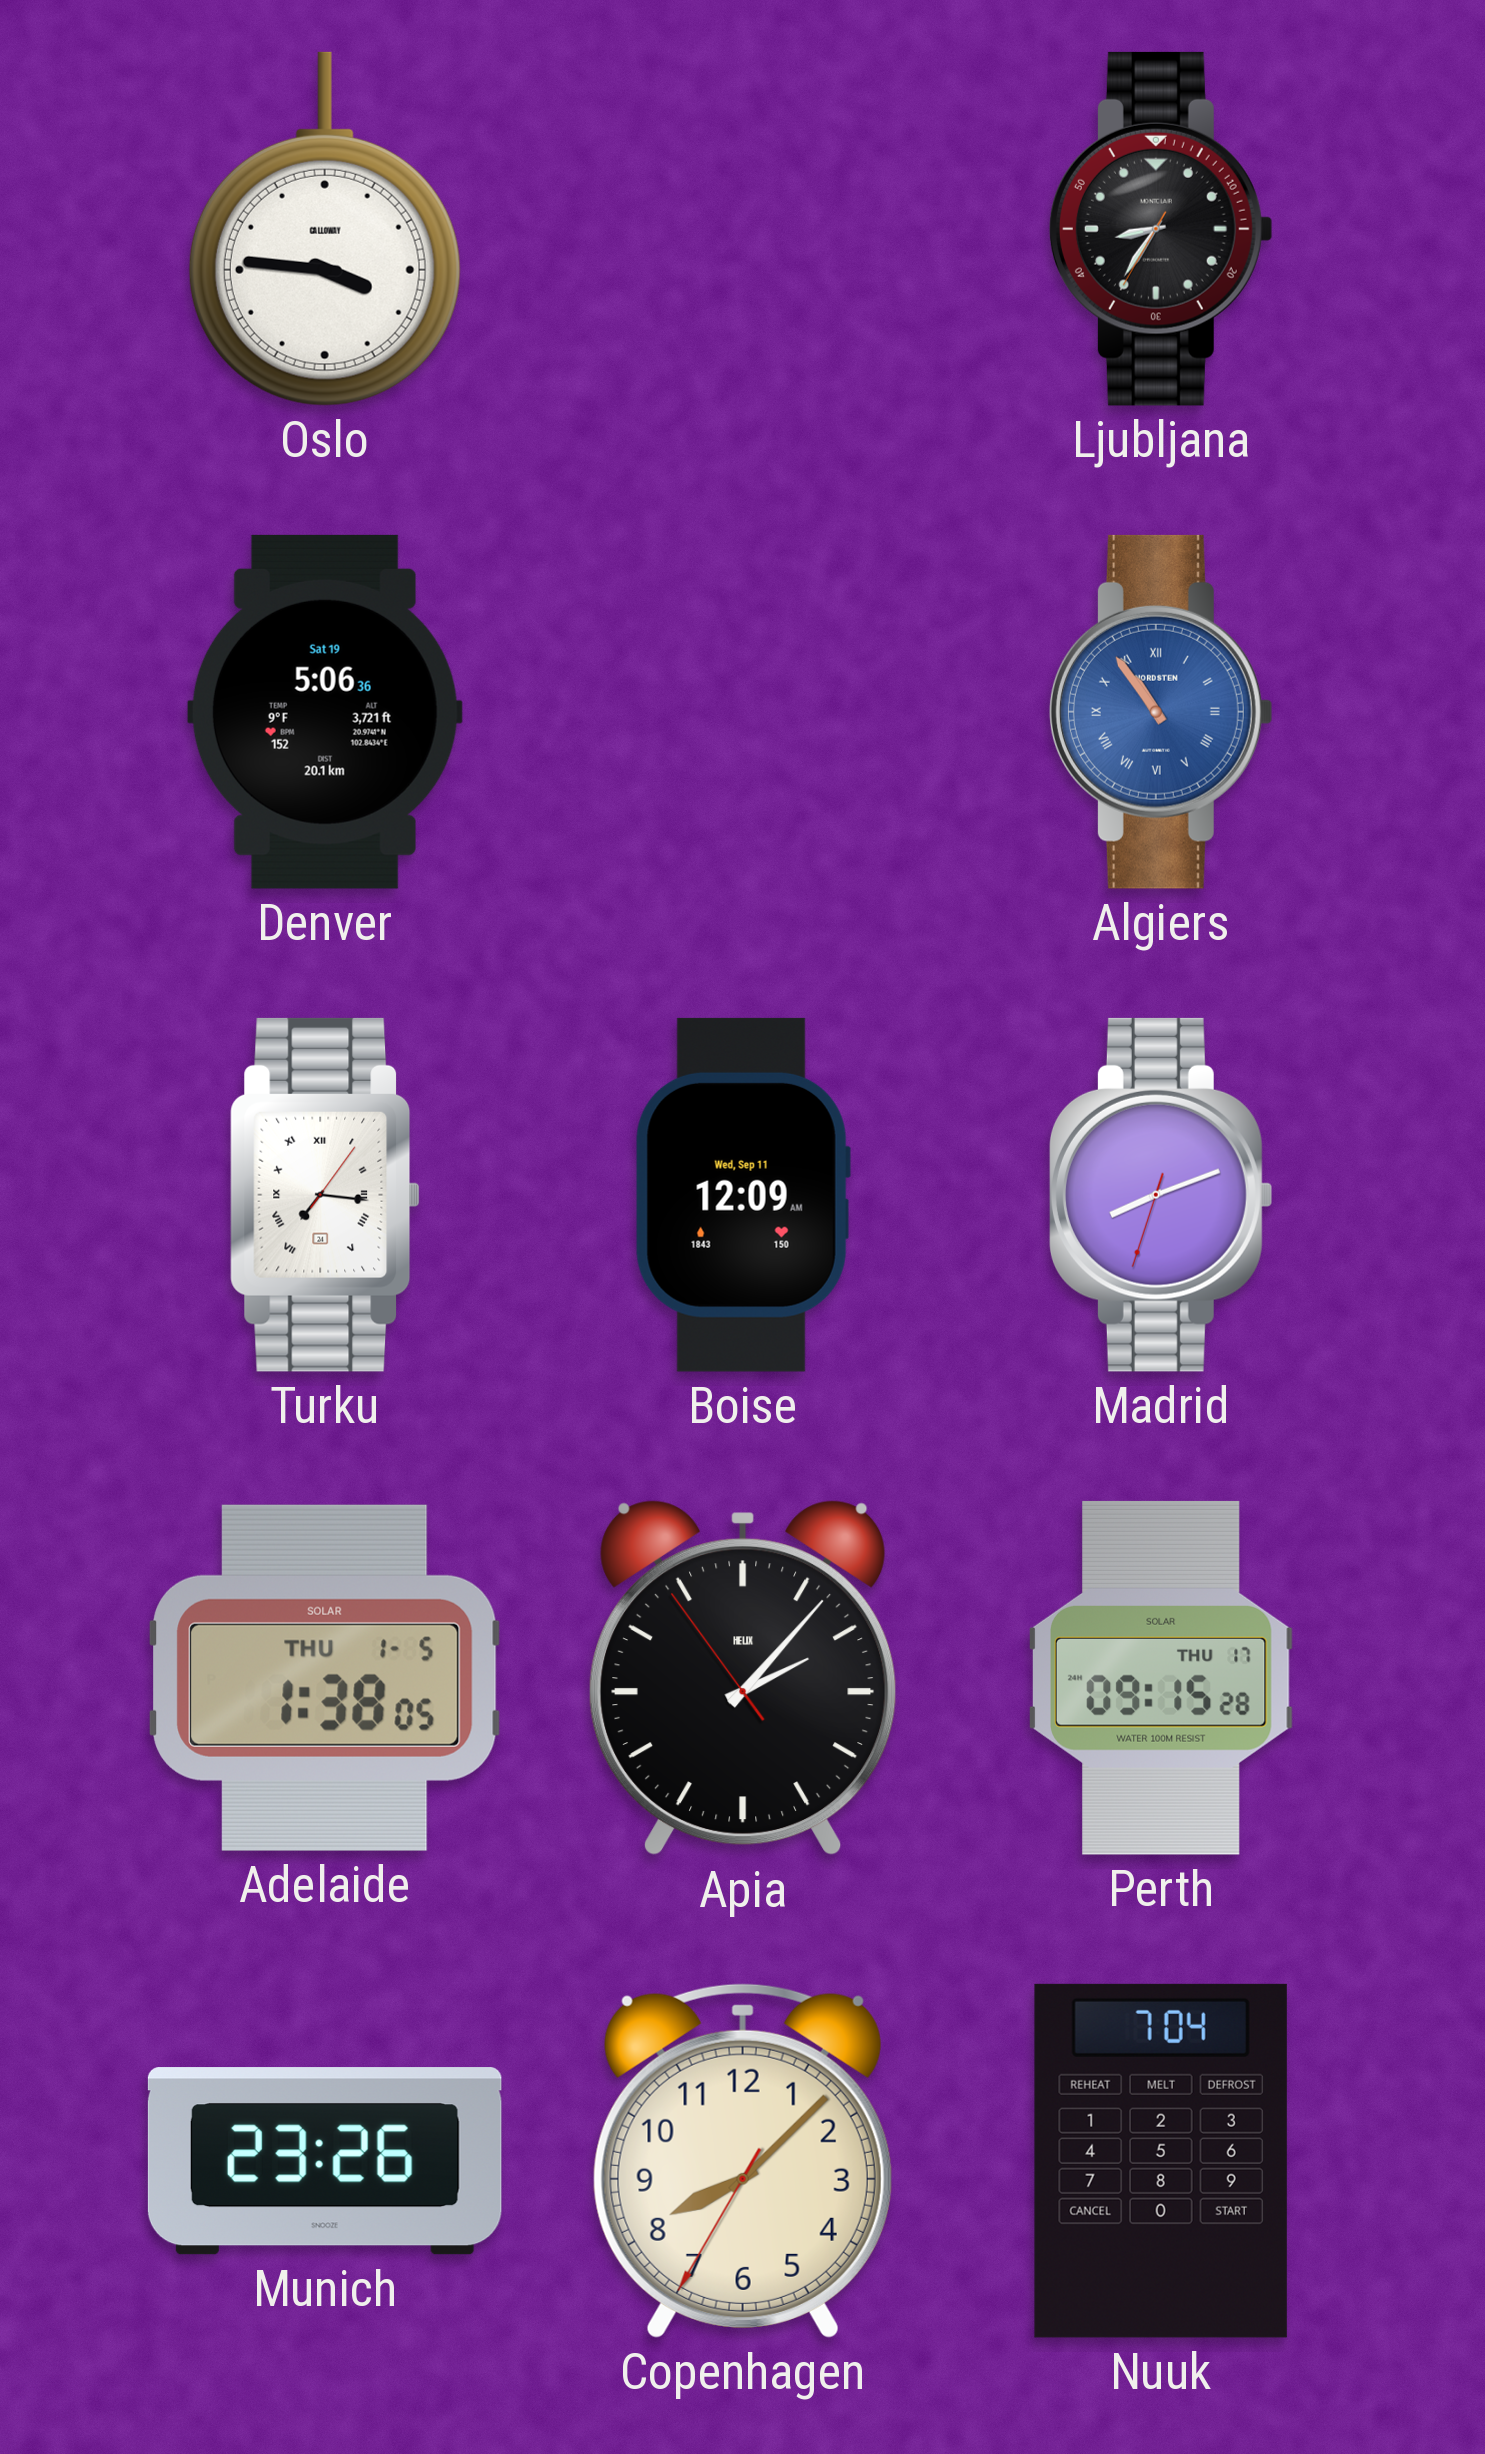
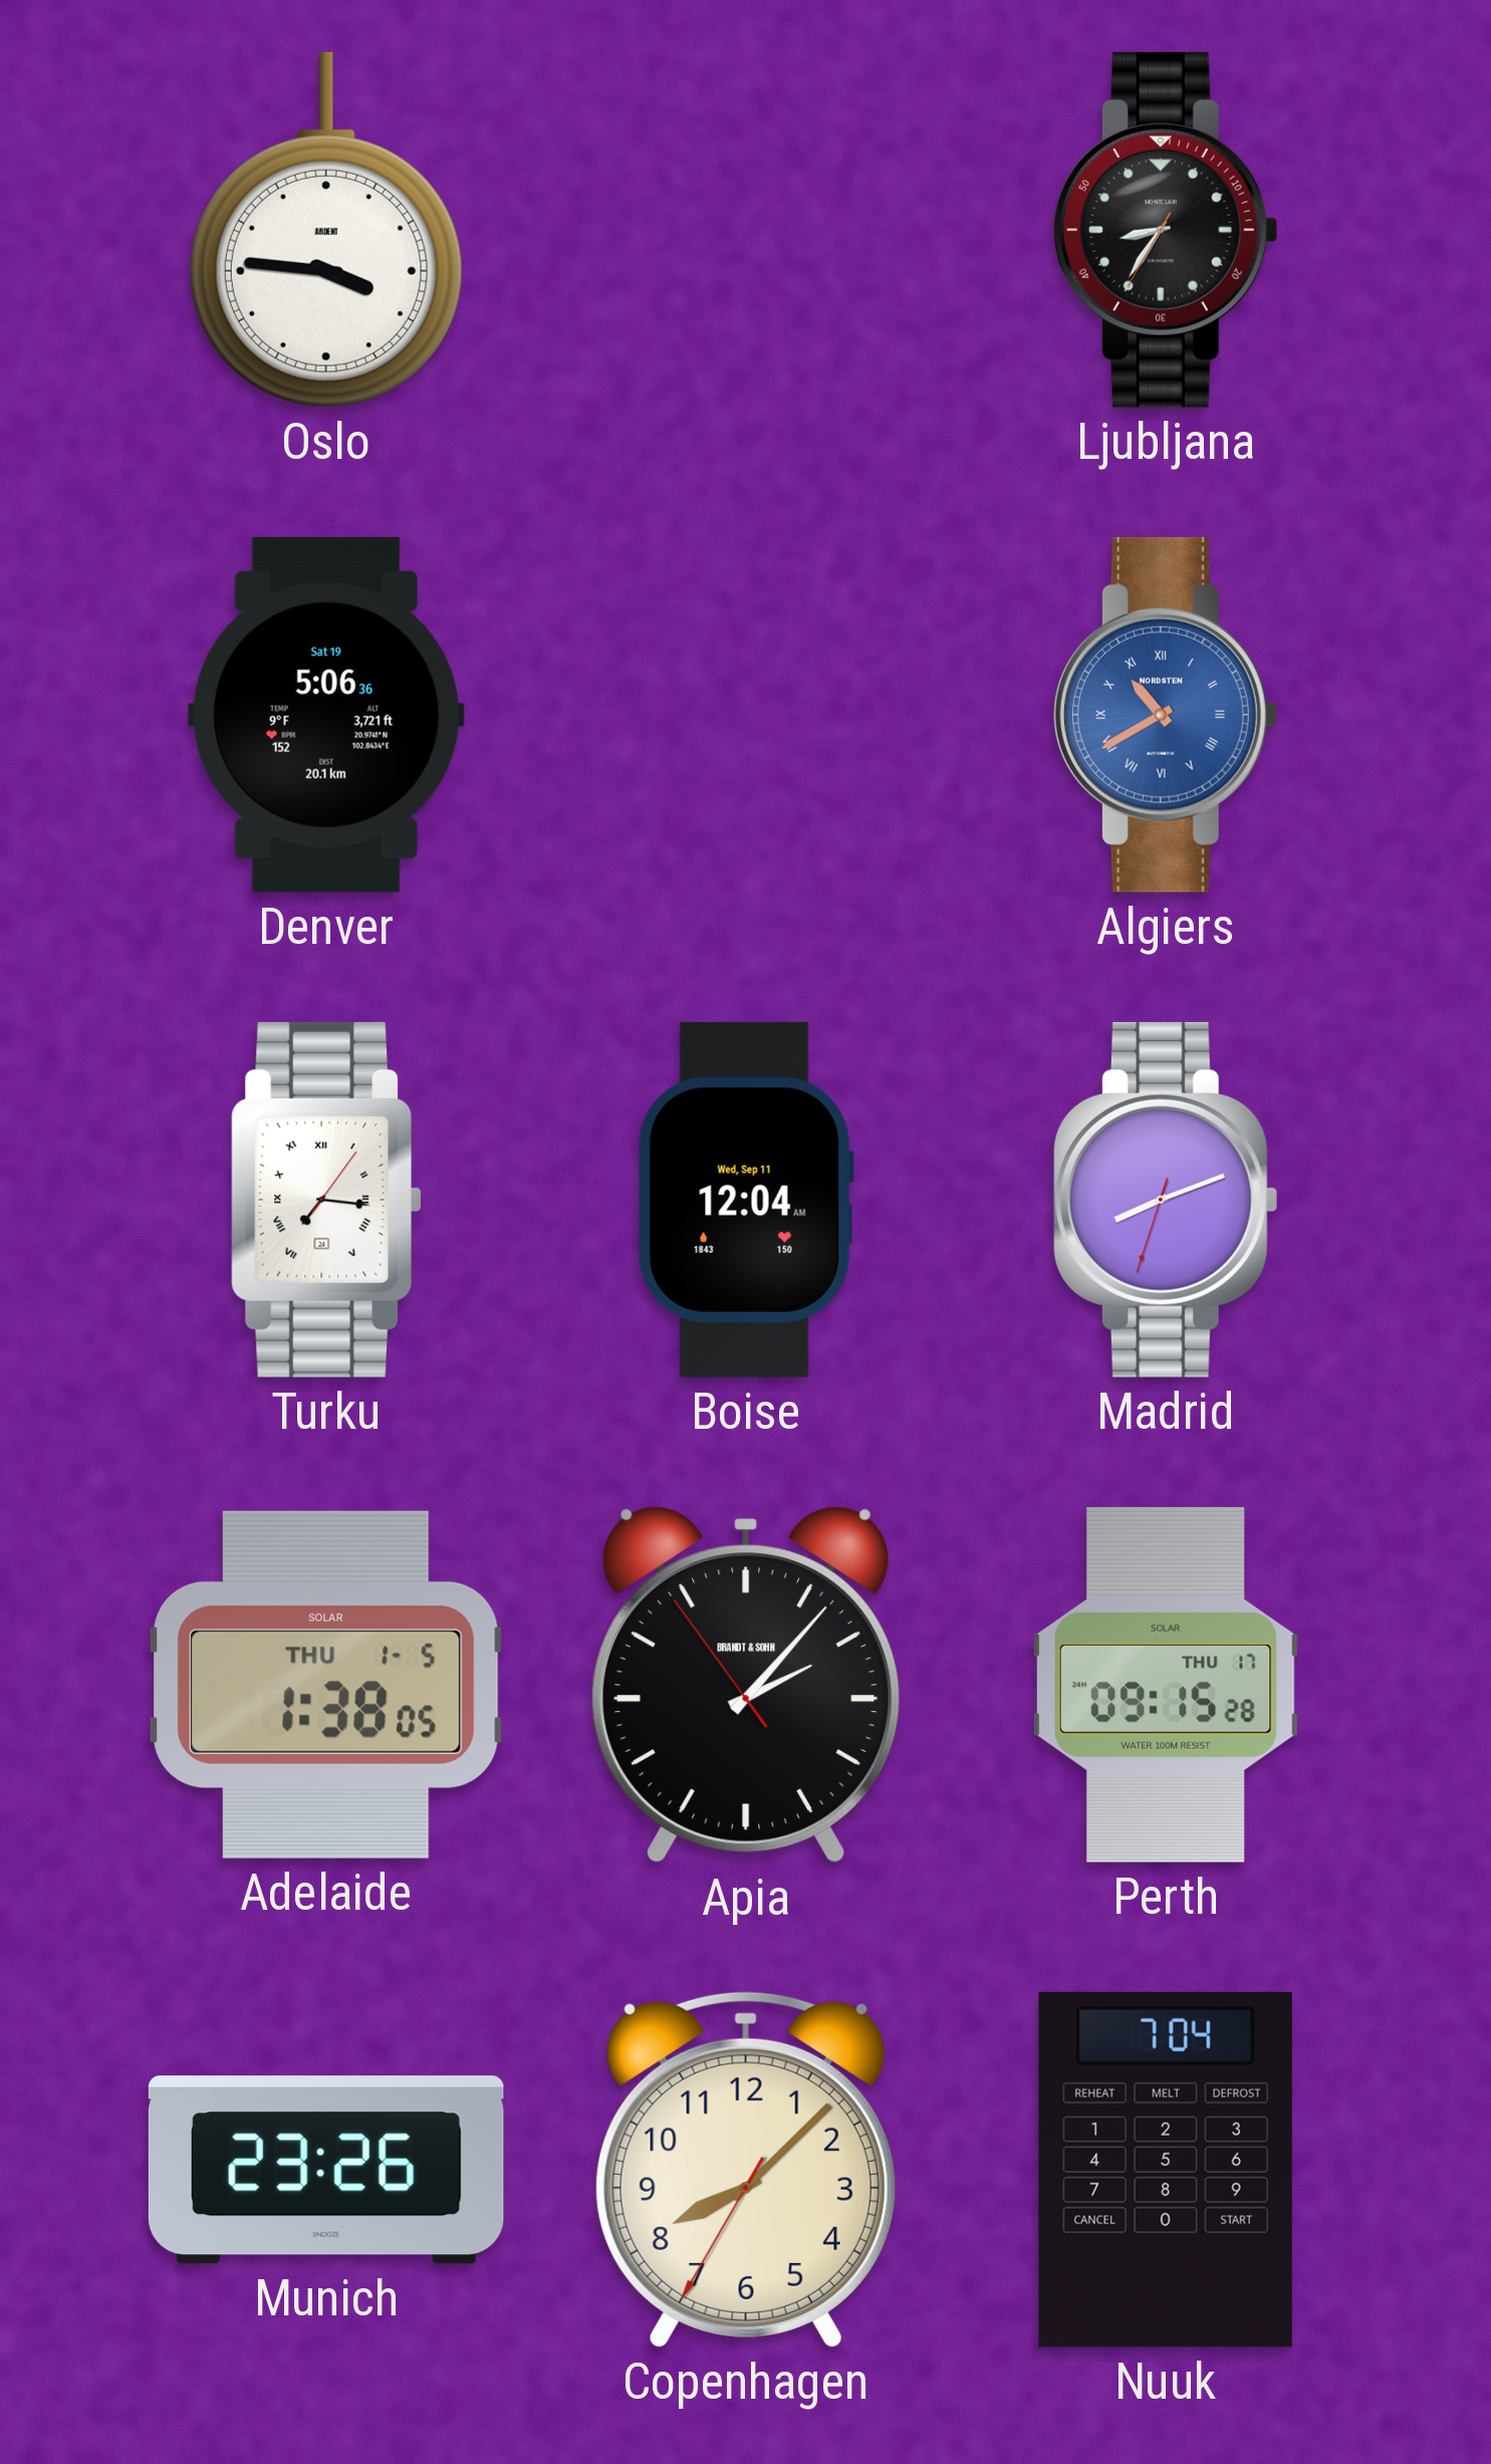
Oslo brand: CALLOWAY -> ARDENT
Algiers: 10:54 -> 10:40
Boise: 12:09 -> 12:04
Apia brand: HELIX -> BRANDT & SOHN
